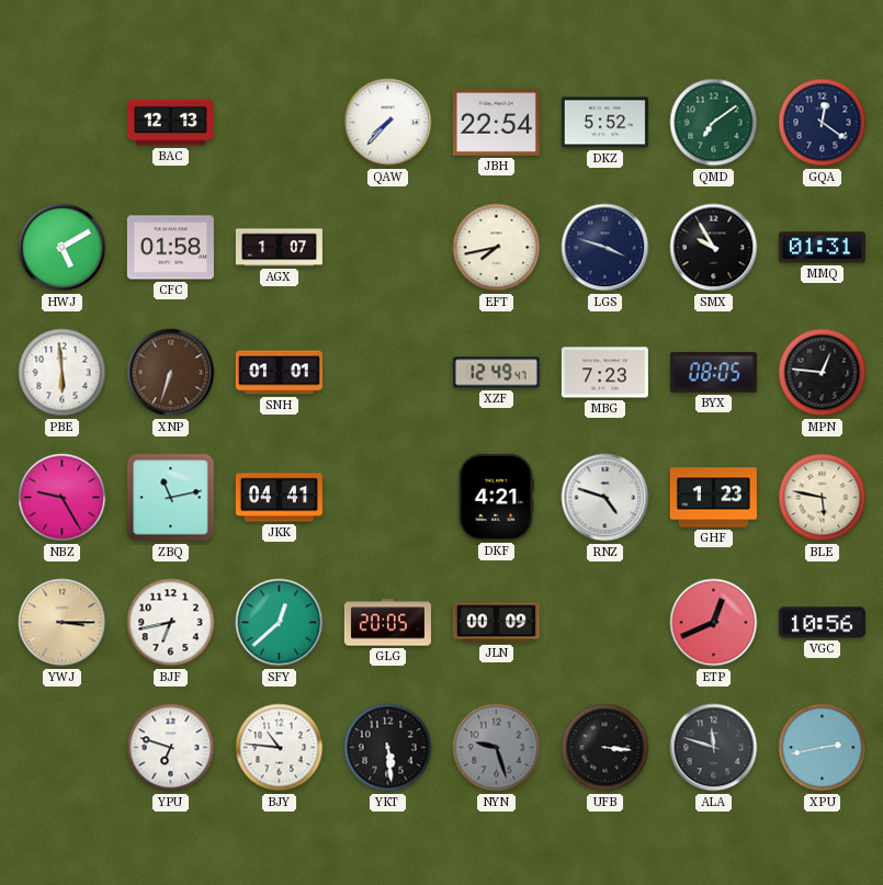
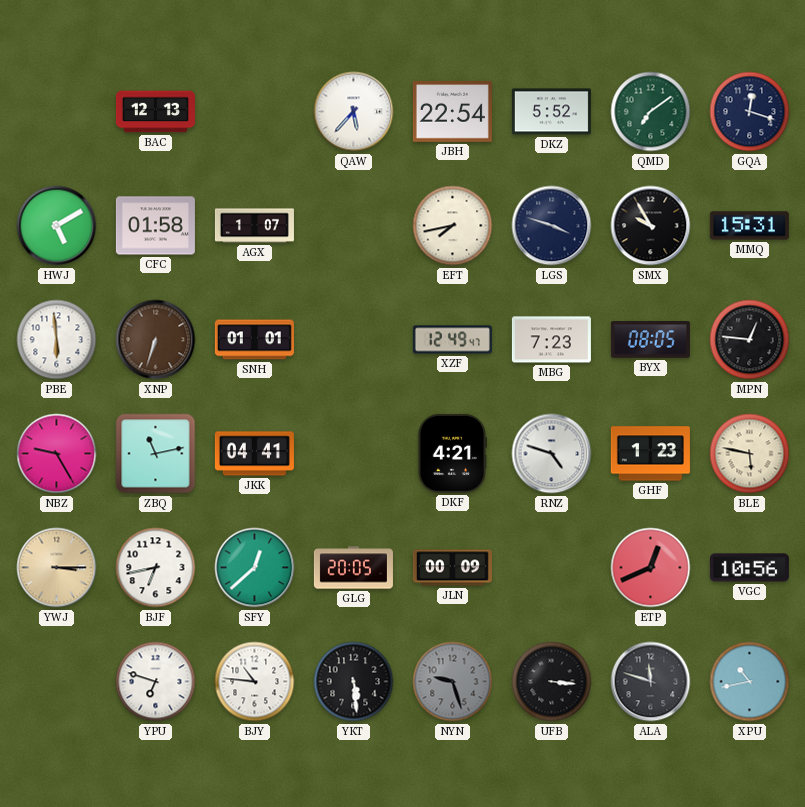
QAW: 7:37 -> 5:37
GQA: 12:21 -> 12:18
MMQ: 01:31 -> 15:31
XPU: 2:43 -> 10:43
